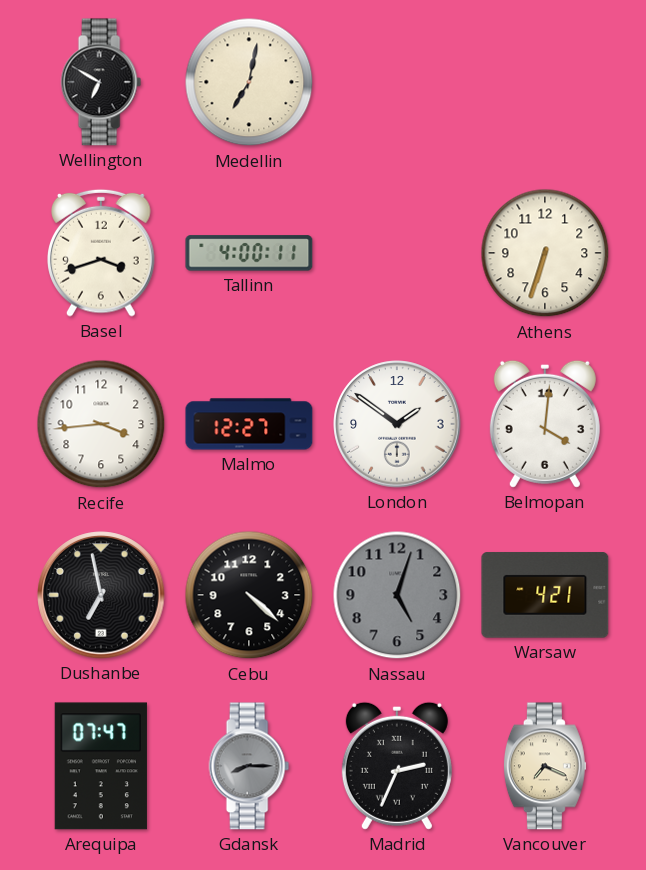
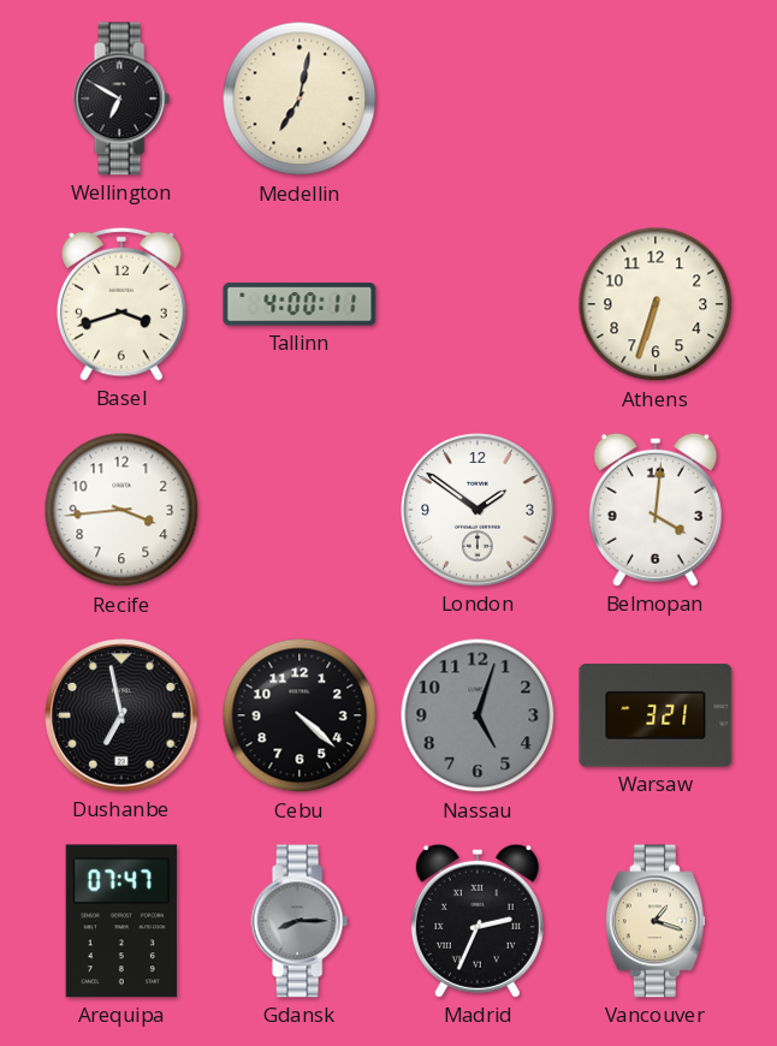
Malmo: 12:27 -> none
Warsaw: 4:21 -> 3:21
Vancouver: 7:19 -> 1:18
